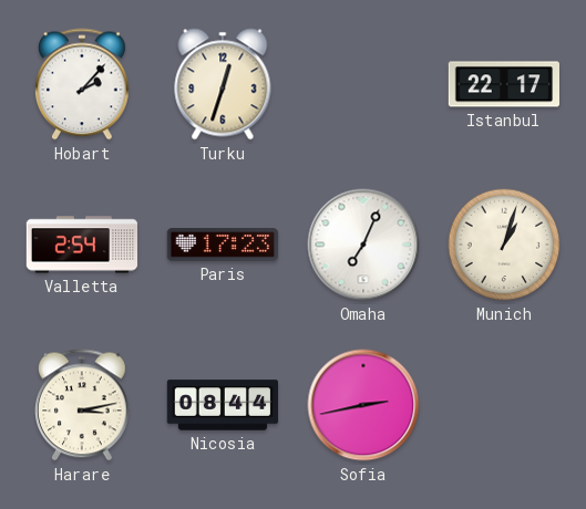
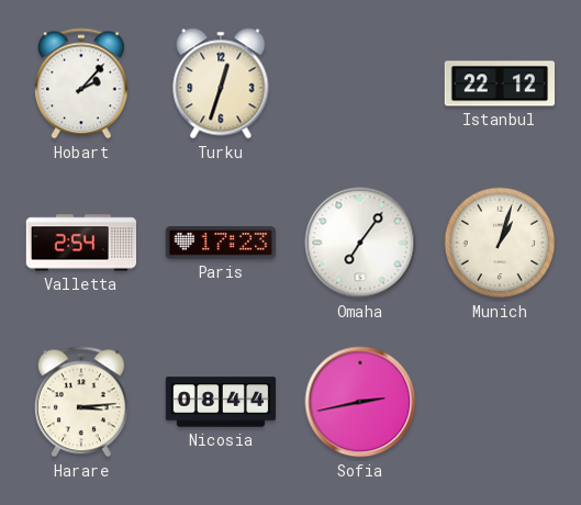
Istanbul: 22:17 -> 22:12
Omaha: 7:04 -> 7:06
Harare: 3:13 -> 3:14
